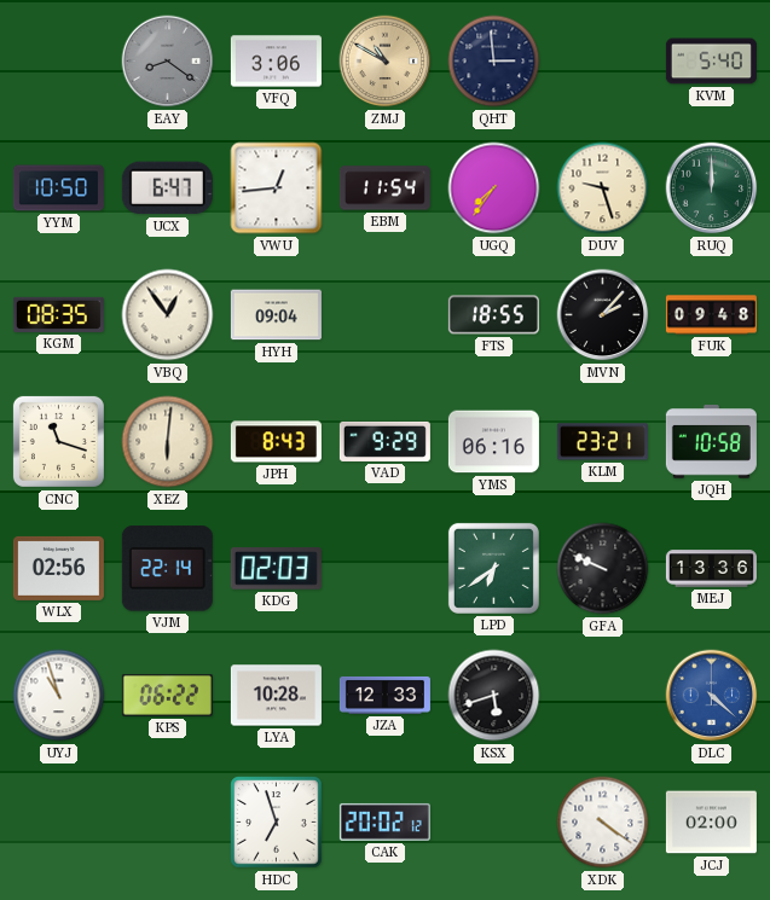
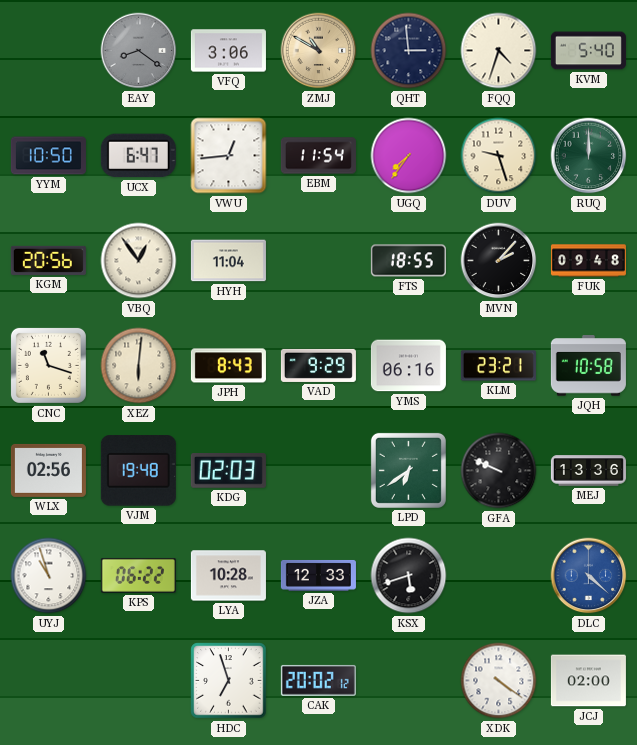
FQQ: none -> 4:33
KGM: 08:35 -> 20:56
HYH: 09:04 -> 11:04
VJM: 22:14 -> 19:48
